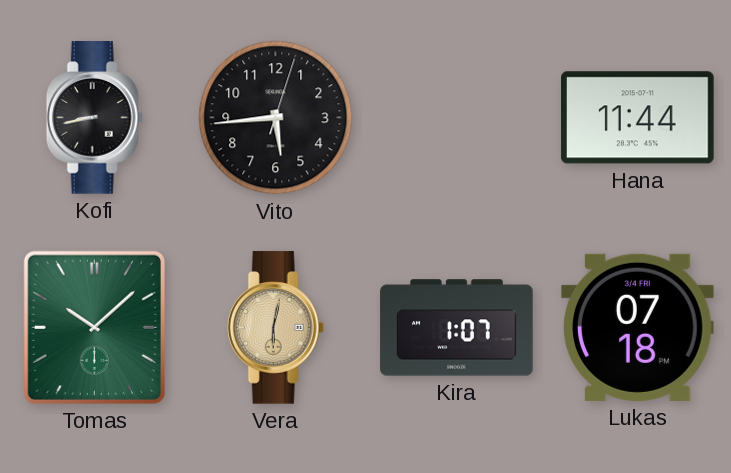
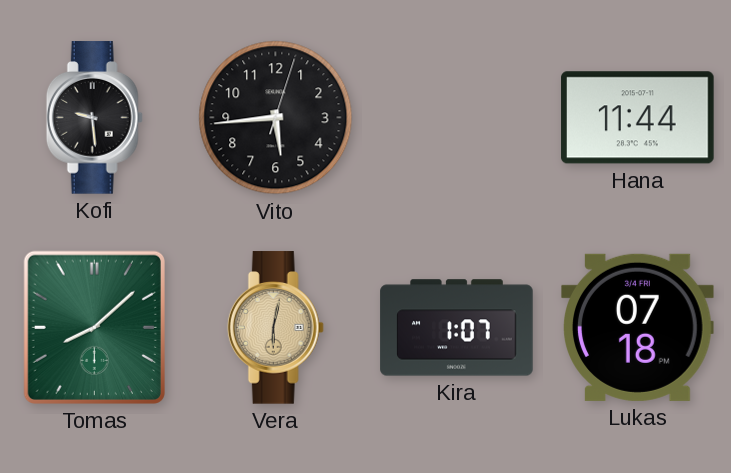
Kofi: 8:43 -> 9:29
Tomas: 10:08 -> 8:08
